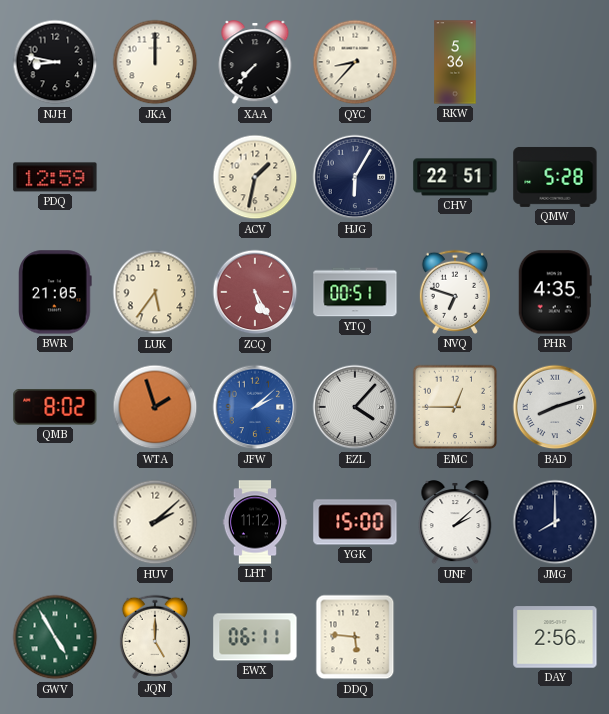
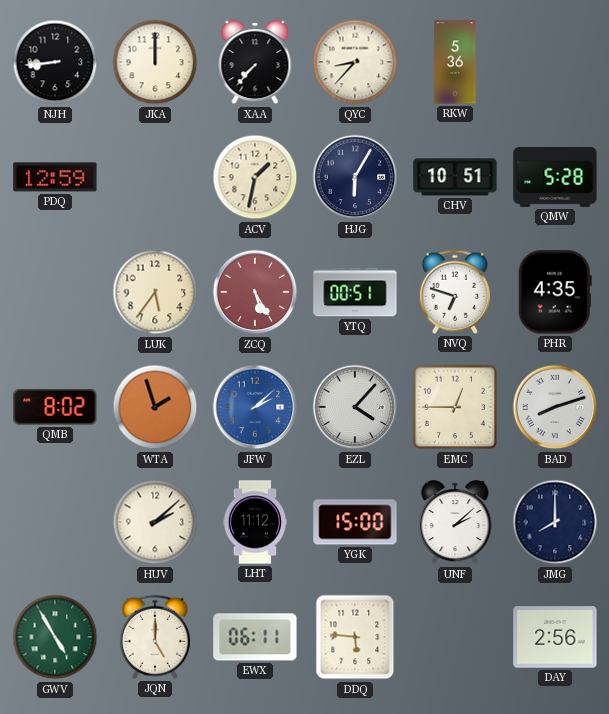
NJH: 8:47 -> 8:44
CHV: 22:51 -> 10:51
BWR: 21:05 -> none
